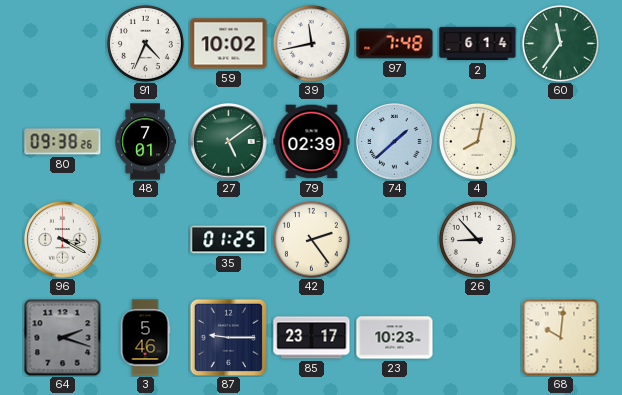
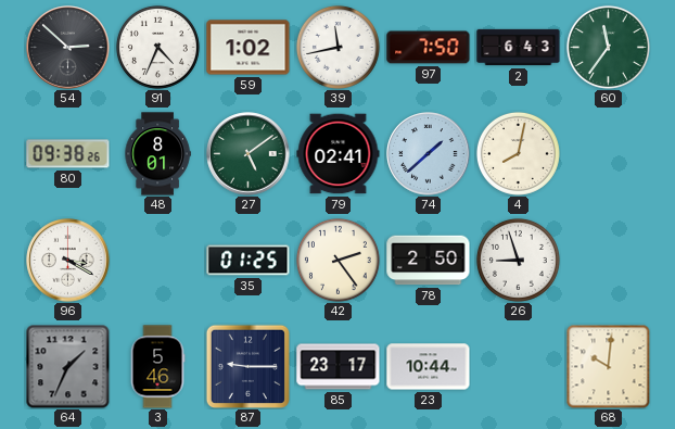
54: none -> 2:52
59: 10:02 -> 1:02
97: 7:48 -> 7:50
2: 6:14 -> 6:43
48: 7:01 -> 8:01
79: 02:39 -> 02:41
78: none -> 2:50
26: 8:53 -> 8:57
64: 2:18 -> 1:34
23: 10:23 -> 10:44
